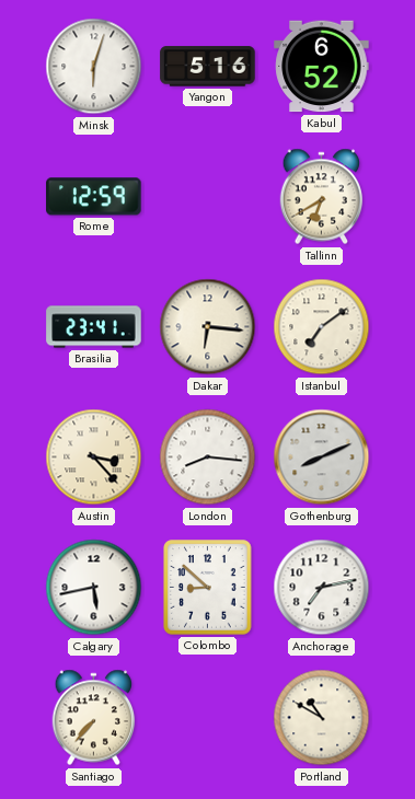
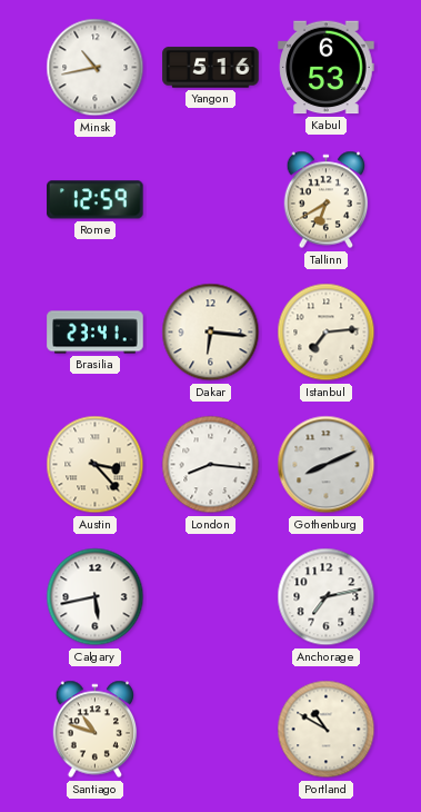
Minsk: 6:03 -> 10:43
Kabul: 6:52 -> 6:53
Istanbul: 7:09 -> 7:14
Colombo: 8:52 -> none
Santiago: 7:37 -> 10:48
